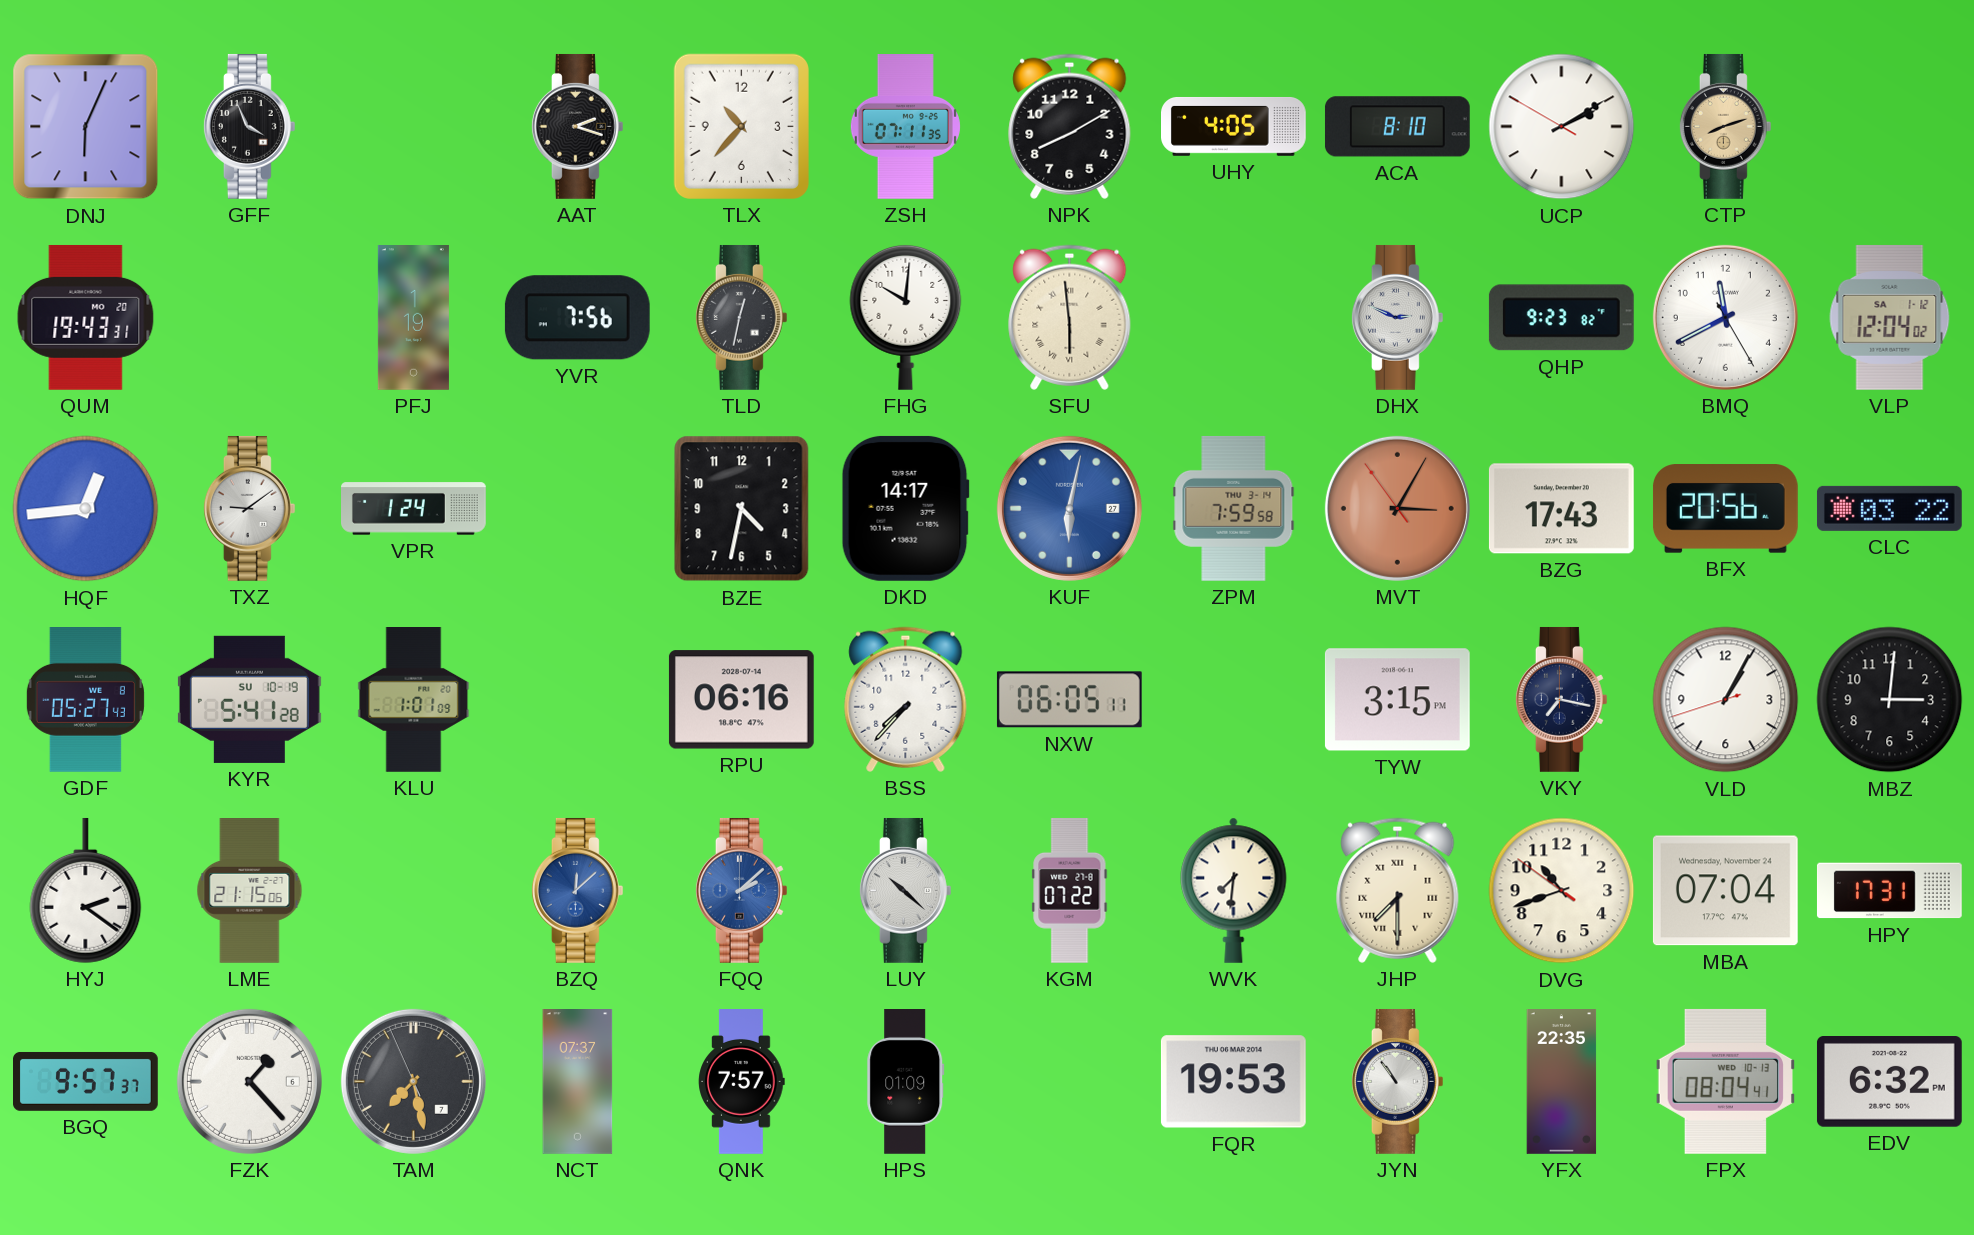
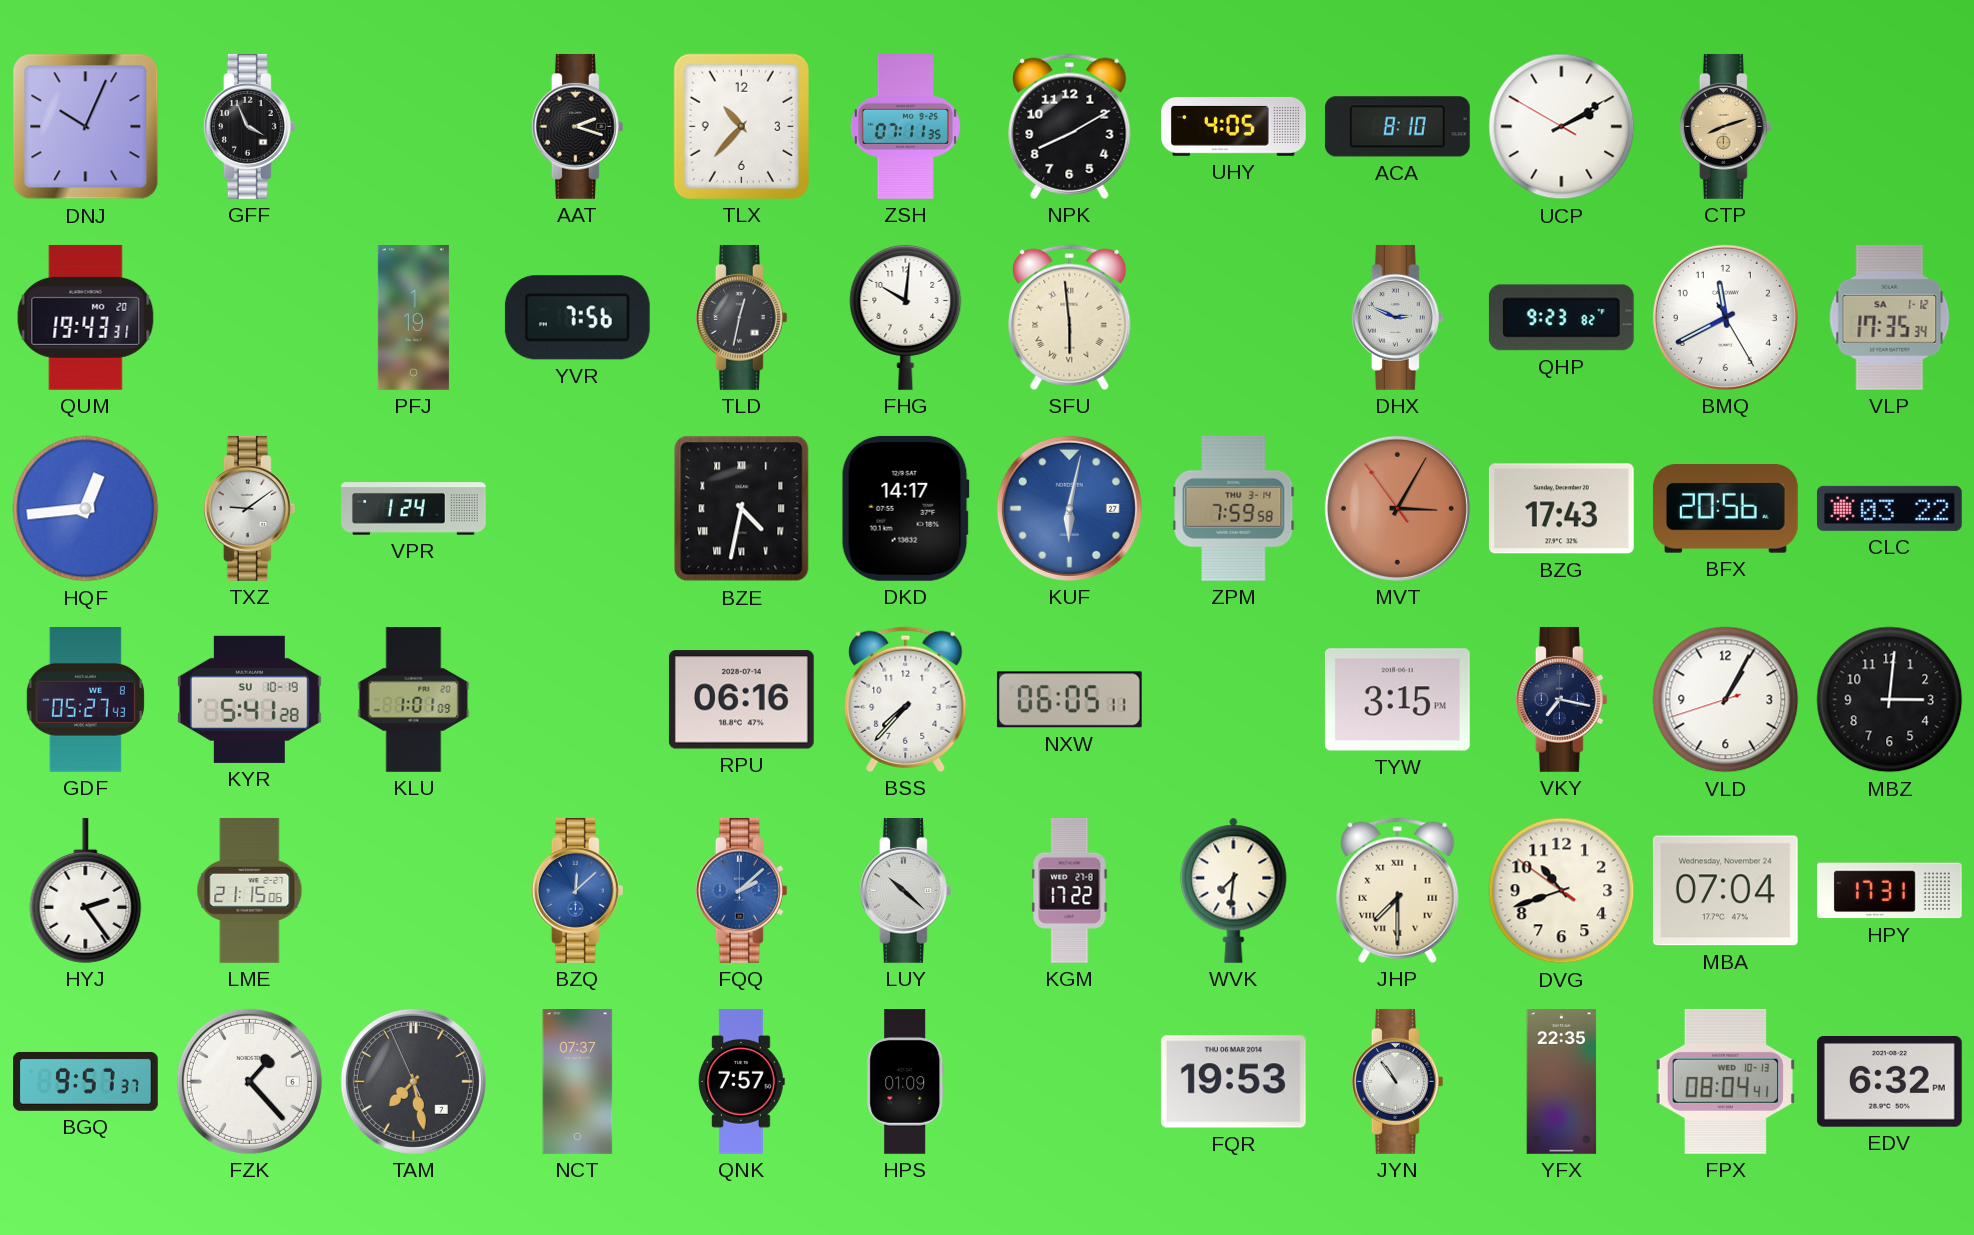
DNJ: 6:04 -> 10:04
VLP: 12:04 -> 17:35
BZE numerals: Arabic -> Roman
HYJ: 2:21 -> 2:24
KGM: 07:22 -> 17:22
